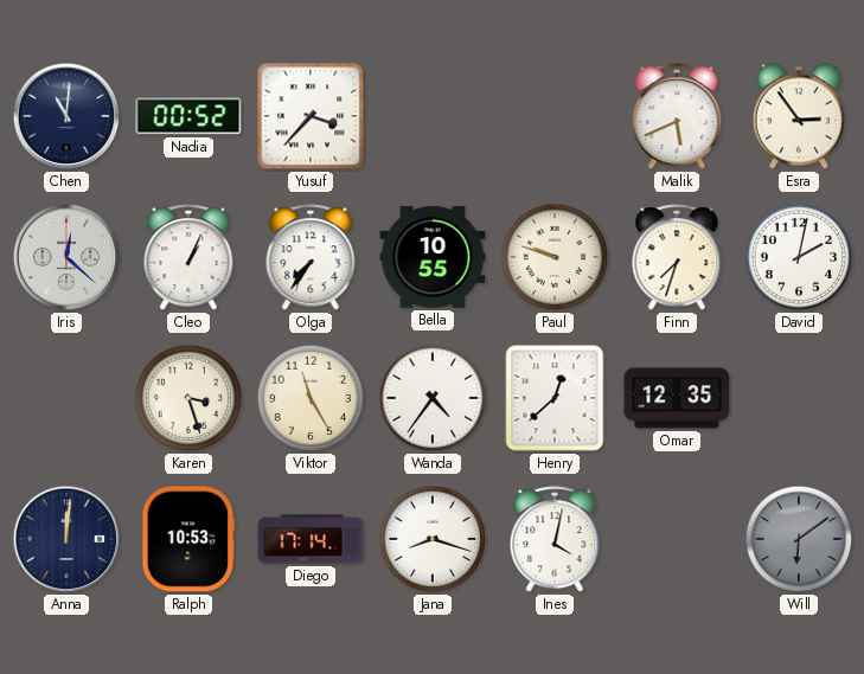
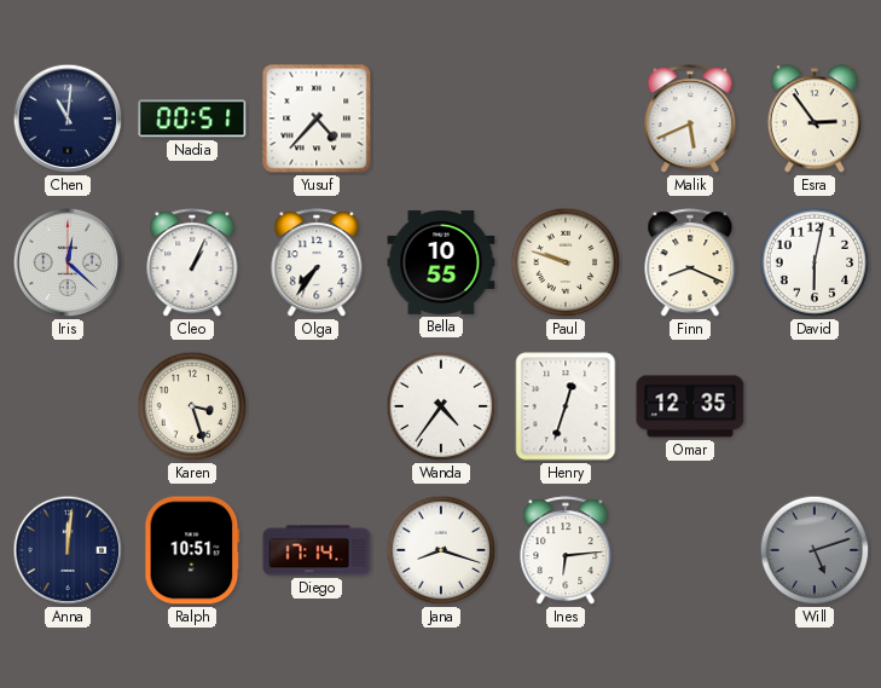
Nadia: 00:52 -> 00:51
Yusuf: 3:37 -> 4:37
Finn: 7:33 -> 8:19
David: 2:02 -> 6:02
Viktor: 11:25 -> none
Henry: 12:38 -> 12:33
Ralph: 10:53 -> 10:51
Ines: 4:02 -> 6:14
Will: 6:09 -> 5:12
